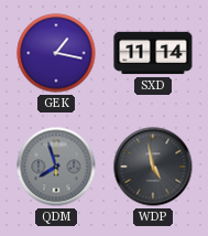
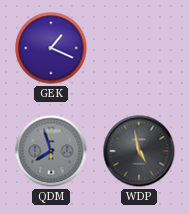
GEK: 1:17 -> 1:19
SXD: 11:14 -> none
